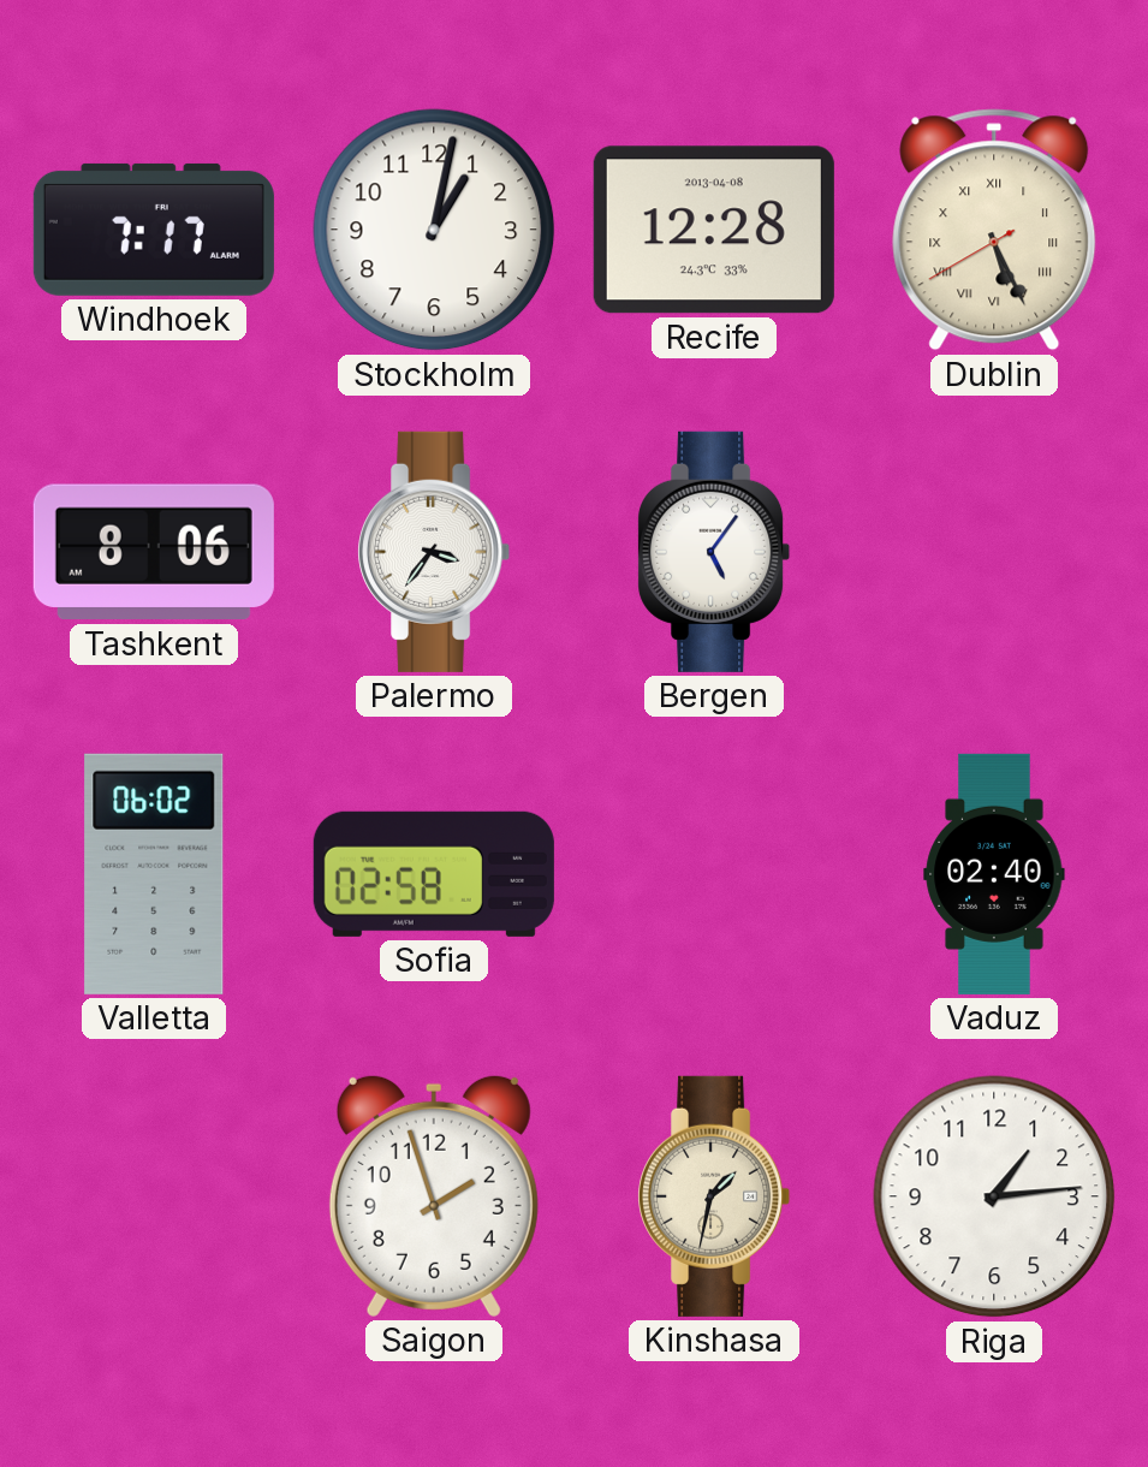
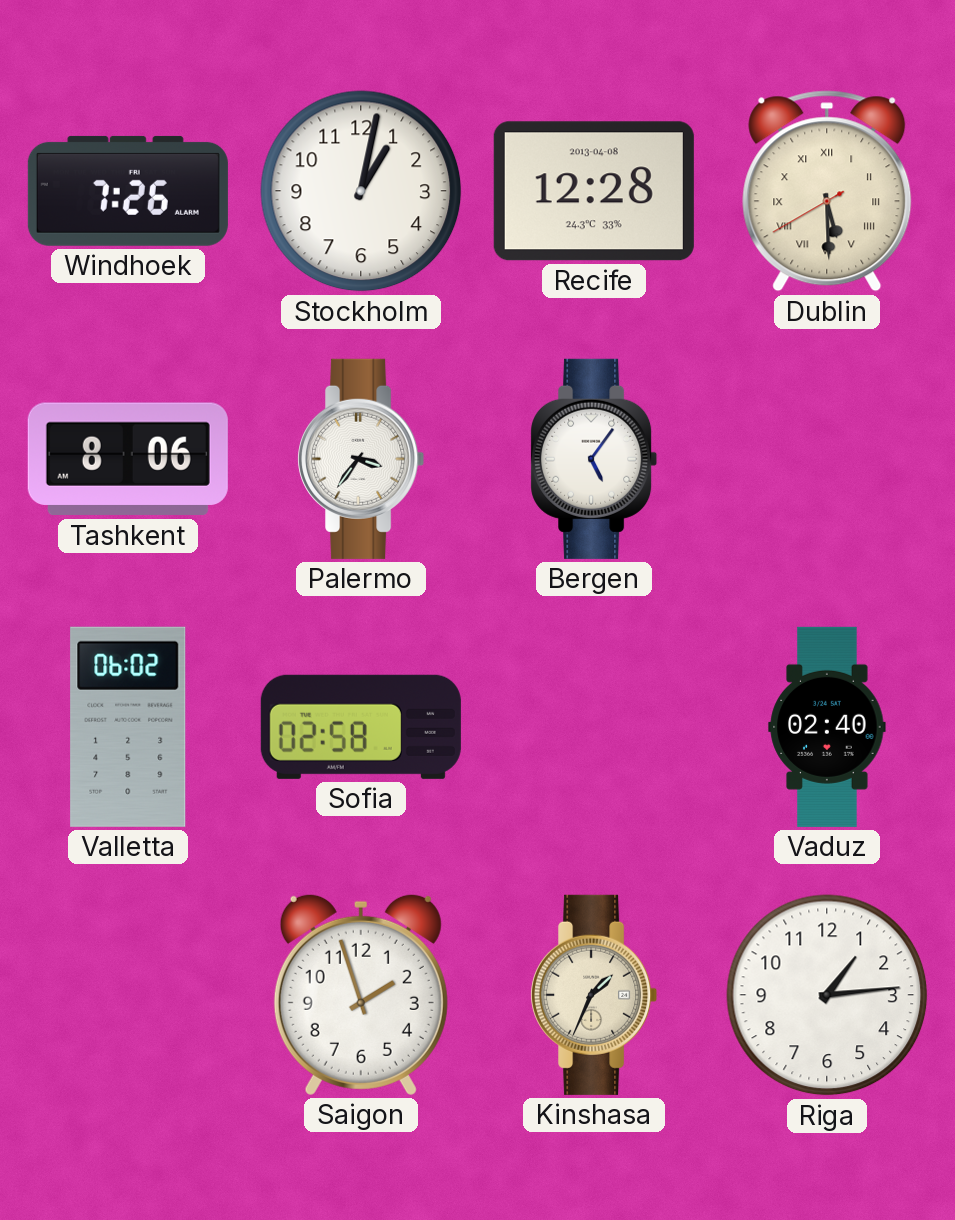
Windhoek: 7:17 -> 7:26
Dublin: 5:25 -> 5:29
Kinshasa: 1:32 -> 1:34
